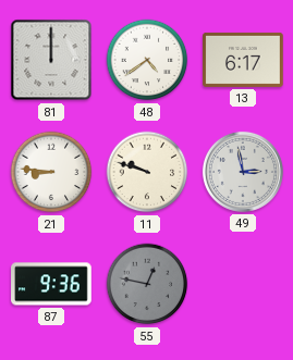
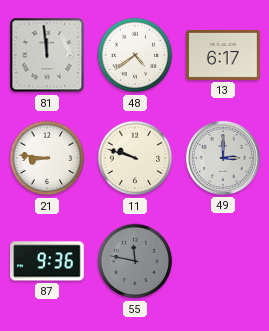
81: 12:00 -> 11:59
49: 2:58 -> 3:00
55: 12:47 -> 11:47
